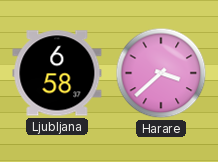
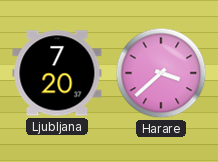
Ljubljana: 6:58 -> 7:20
